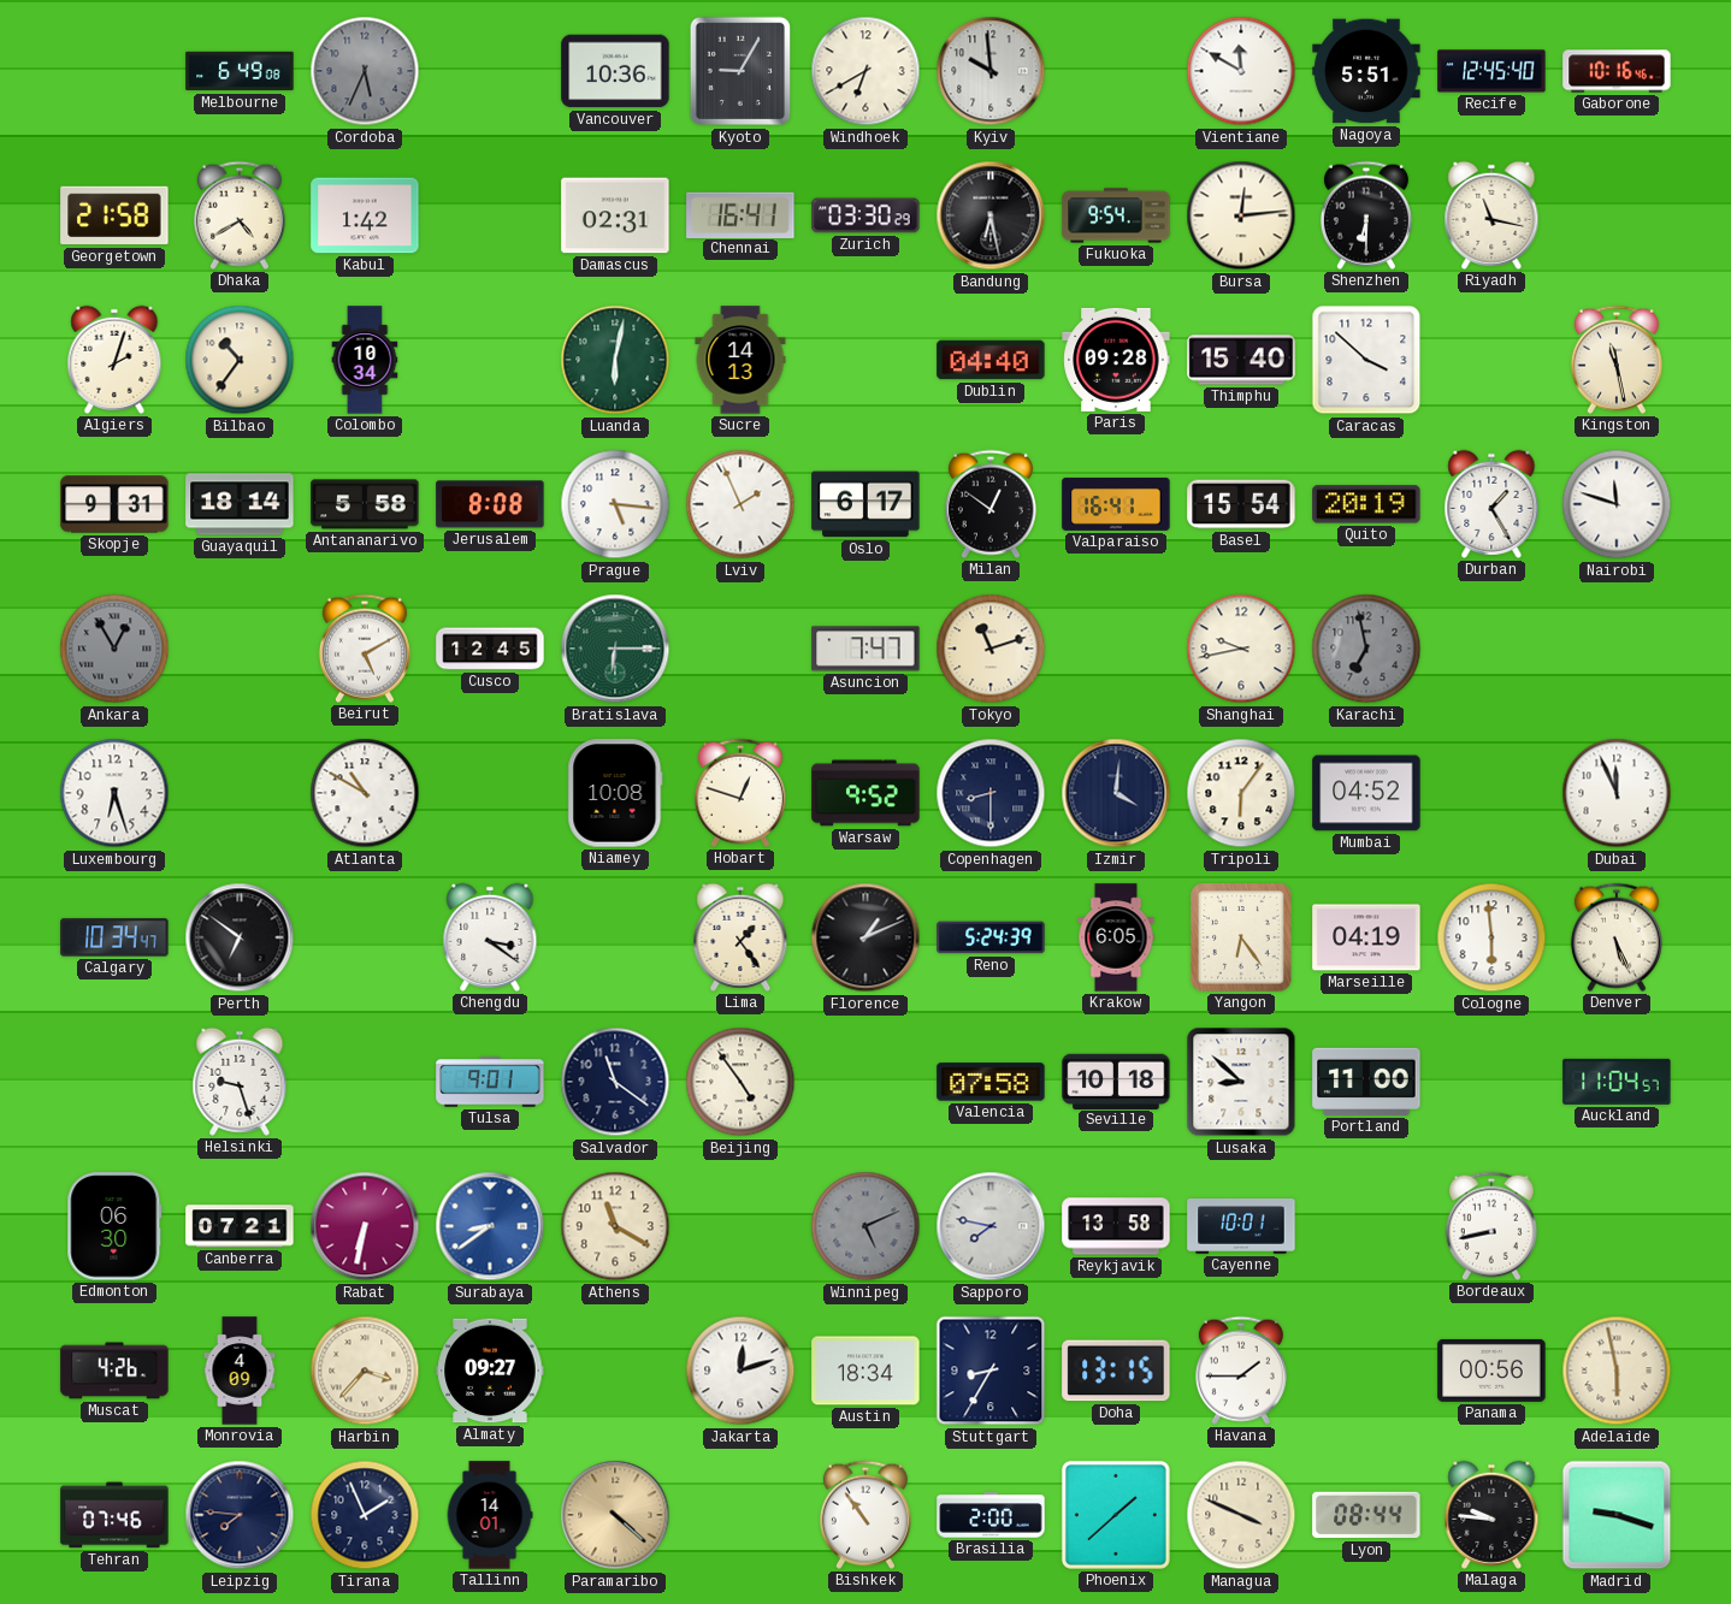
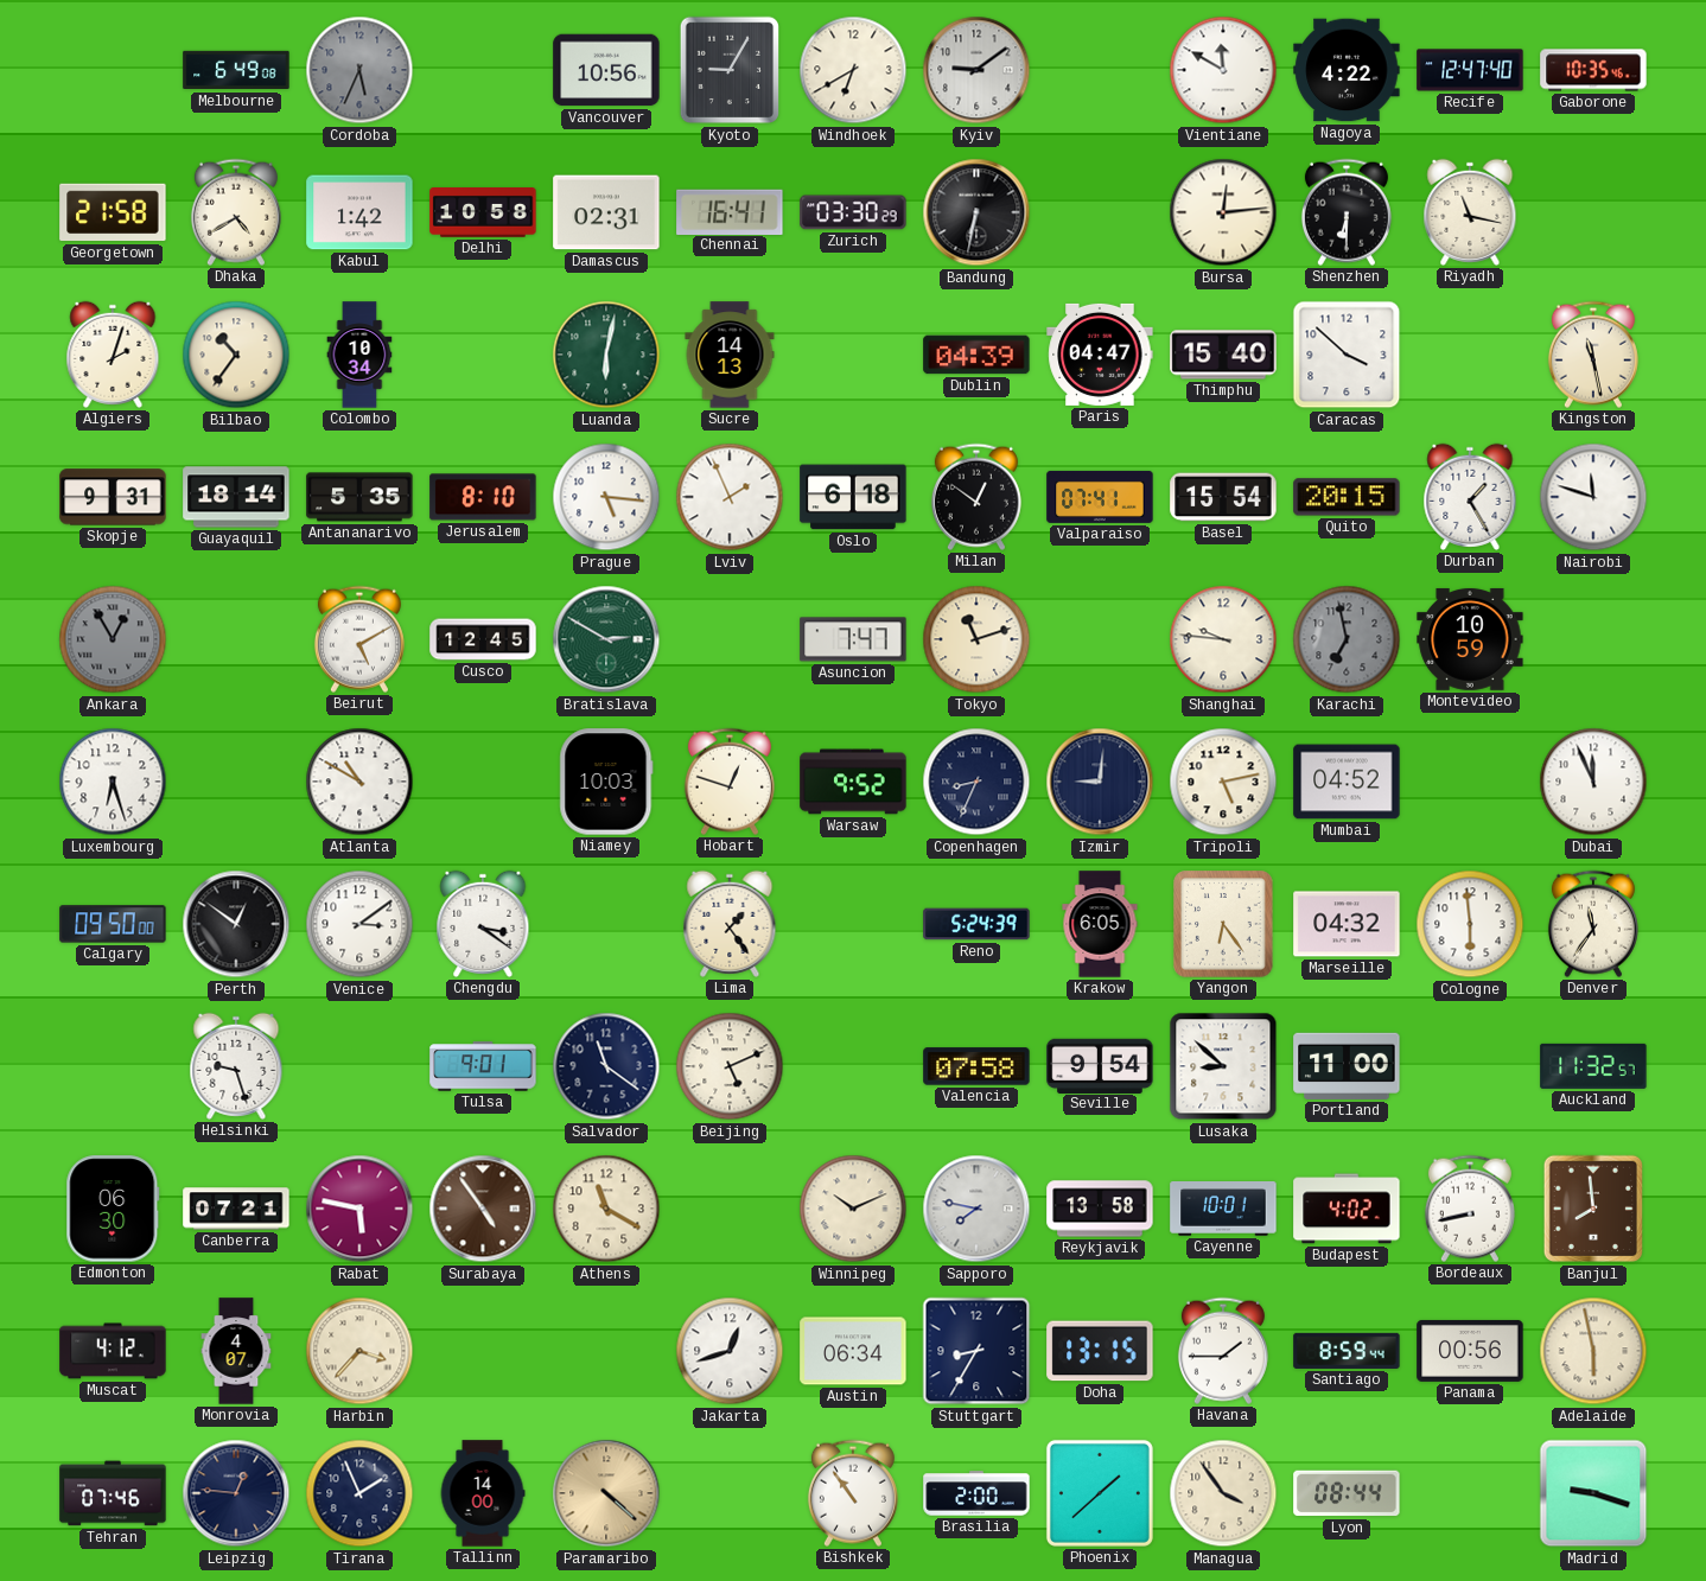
Vancouver: 10:36 -> 10:56
Kyiv: 9:59 -> 9:09
Nagoya: 5:51 -> 4:22
Recife: 12:45 -> 12:47
Gaborone: 10:16 -> 10:35
Delhi: none -> 10:58
Bandung: 6:28 -> 6:32
Fukuoka: 9:54 -> none
Dublin: 04:40 -> 04:39
Paris: 09:28 -> 04:47
Antananarivo: 5:58 -> 5:35
Jerusalem: 8:08 -> 8:10
Oslo: 6:17 -> 6:18
Valparaiso: 16:41 -> 07:41
Quito: 20:19 -> 20:15
Bratislava: 6:15 -> 2:50
Shanghai: 9:43 -> 9:46
Montevideo: none -> 10:59
Niamey: 10:08 -> 10:03
Copenhagen: 8:30 -> 8:34
Izmir: 4:01 -> 9:01
Tripoli: 6:06 -> 5:13
Calgary: 10:34 -> 09:50
Perth: 6:51 -> 12:51
Venice: none -> 3:09
Florence: 1:11 -> none
Marseille: 04:19 -> 04:32
Denver: 5:26 -> 11:36
Beijing: 4:54 -> 5:11
Seville: 10:18 -> 9:54
Auckland: 11:04 -> 11:32
Rabat: 6:32 -> 5:47
Surabaya: 8:39 -> 4:54
Surabaya dial: blue -> brown
Winnipeg: 5:11 -> 10:11
Winnipeg dial: grey -> cream
Budapest: none -> 4:02
Banjul: none -> 7:59
Muscat: 4:26 -> 4:12
Monrovia: 4:09 -> 4:07
Almaty: 09:27 -> none
Jakarta: 12:12 -> 12:42
Austin: 18:34 -> 06:34
Santiago: none -> 8:59
Leipzig: 7:46 -> 12:46
Tallinn: 14:01 -> 14:00
Managua: 3:49 -> 3:54
Malaga: 9:46 -> none
